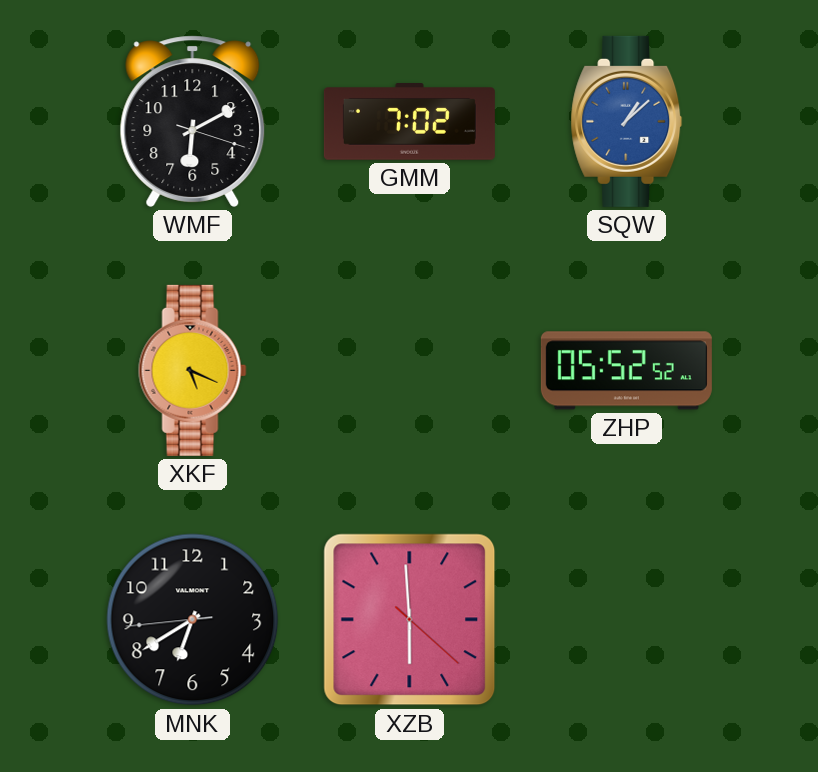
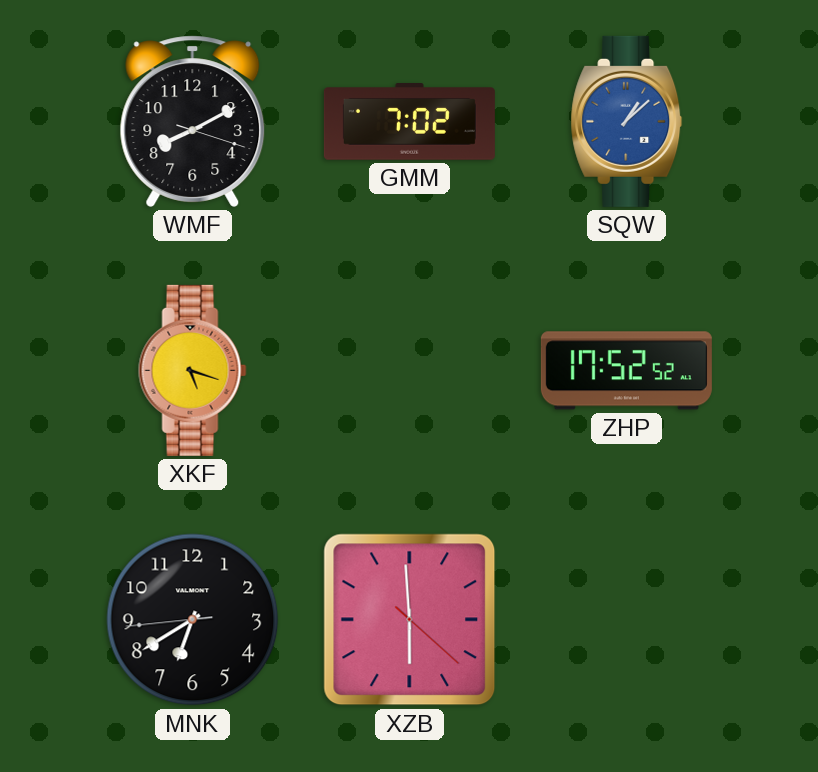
WMF: 6:10 -> 8:10
XKF: 5:19 -> 5:18
ZHP: 05:52 -> 17:52
